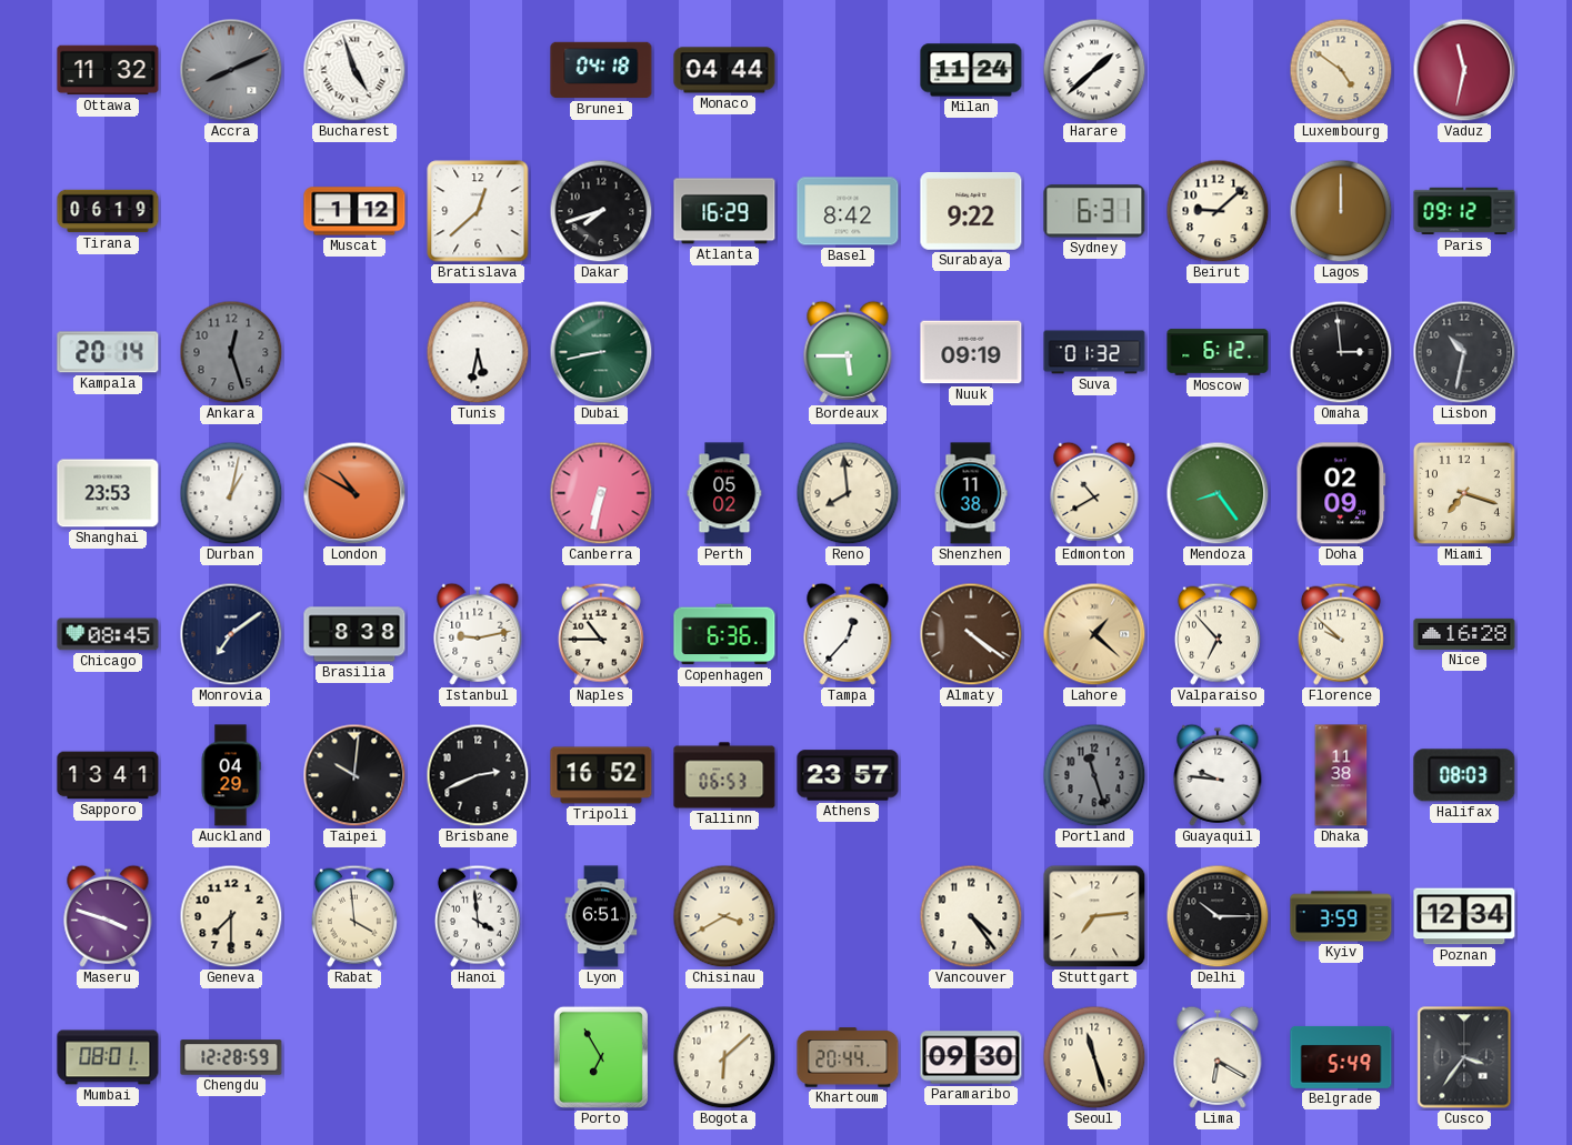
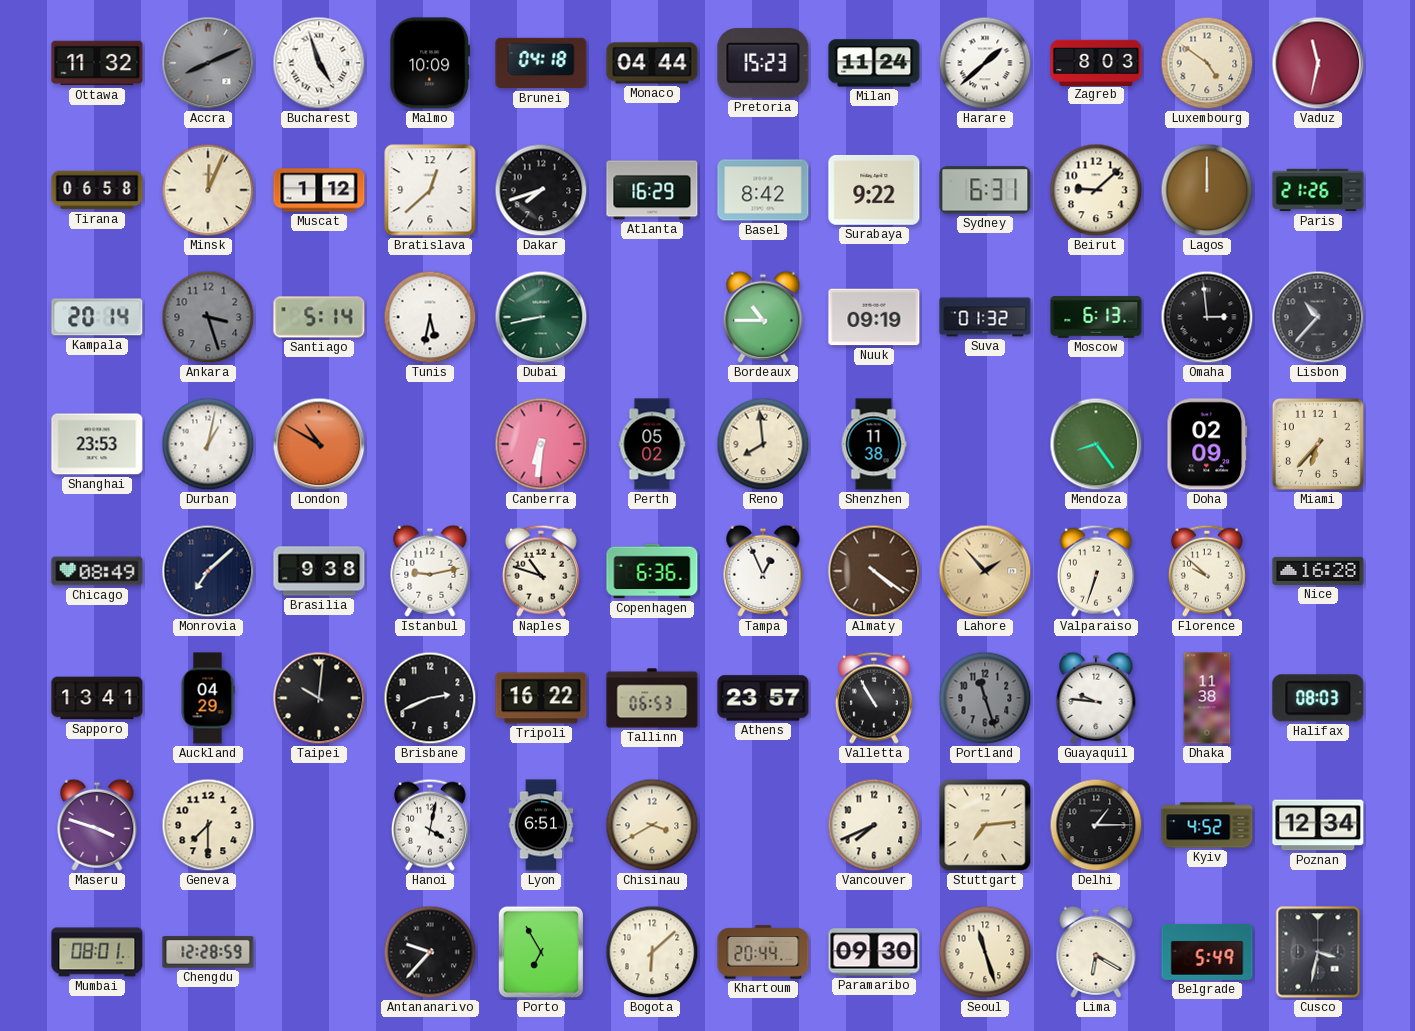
Malmo: none -> 10:09
Pretoria: none -> 15:23
Zagreb: none -> 8:03
Tirana: 06:19 -> 06:58
Minsk: none -> 12:04
Paris: 09:12 -> 21:26
Ankara: 12:27 -> 3:27
Santiago: none -> 5:14
Bordeaux: 5:45 -> 10:45
Moscow: 6:12 -> 6:13
Lisbon: 10:32 -> 10:37
Canberra: 6:32 -> 6:31
Edmonton: 10:40 -> none
Miami: 7:18 -> 6:37
Chicago: 08:45 -> 08:49
Monrovia: 7:09 -> 7:08
Brasilia: 8:38 -> 9:38
Naples: 10:45 -> 10:48
Tampa: 12:37 -> 12:56
Lahore: 1:22 -> 1:53
Valparaiso: 6:53 -> 6:33
Tripoli: 16:52 -> 16:22
Valletta: none -> 10:55
Rabat: 3:59 -> none
Hanoi: 3:59 -> 4:02
Vancouver: 4:24 -> 7:41
Delhi: 10:15 -> 1:15
Kyiv: 3:59 -> 4:52
Antananarivo: none -> 9:37
Cusco: 3:36 -> 3:32
